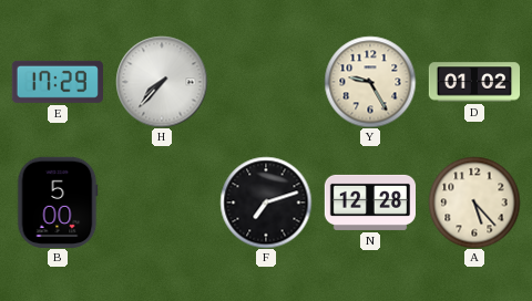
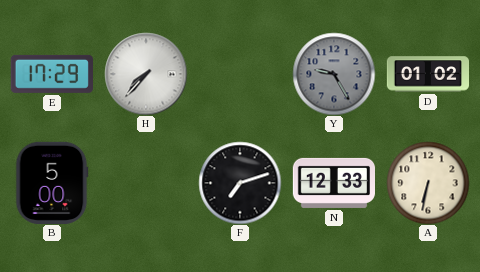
Y dial: cream -> grey
N: 12:28 -> 12:33
A: 5:23 -> 6:32
